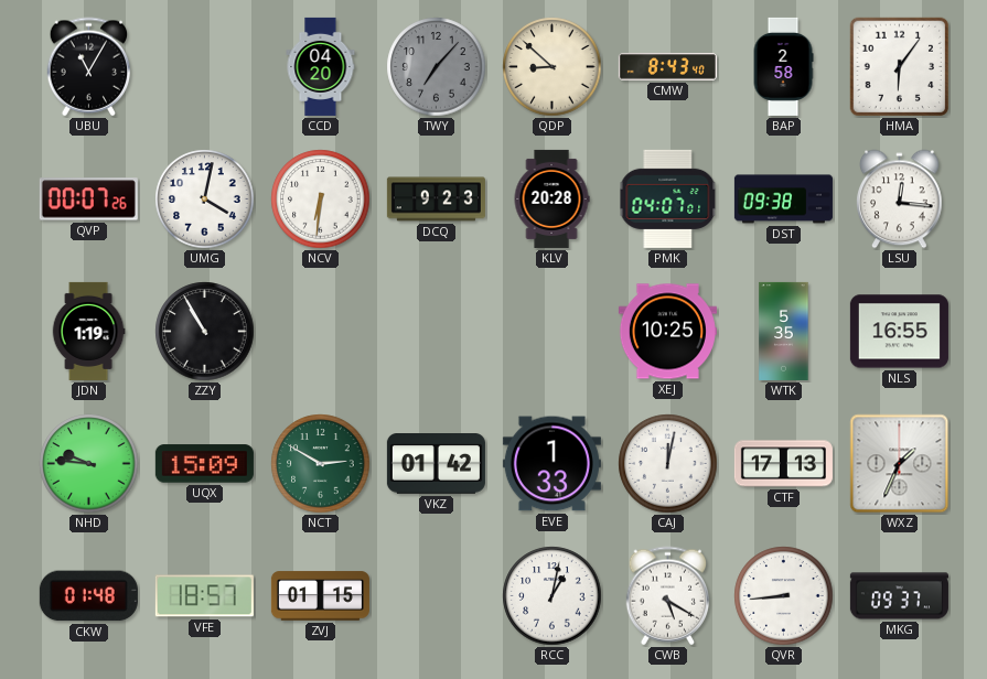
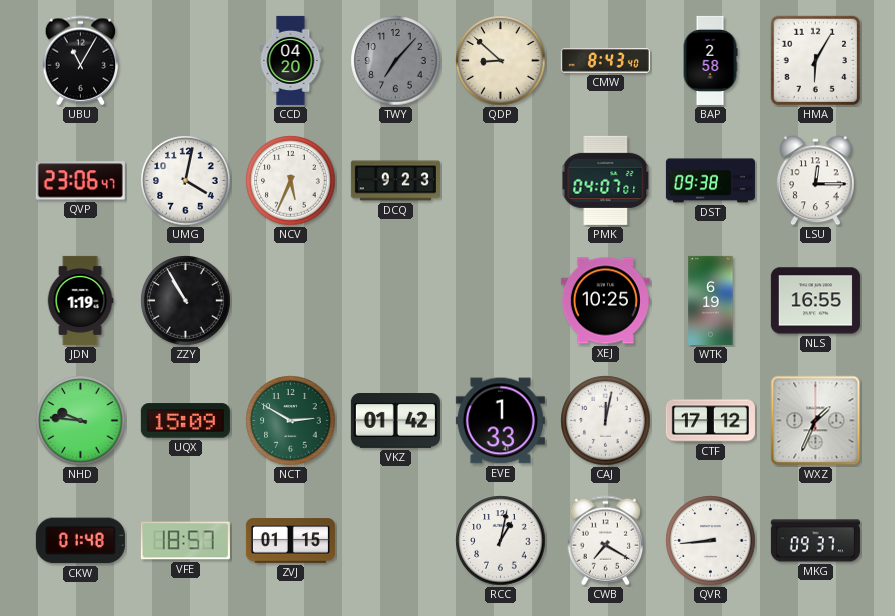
HMA: 6:06 -> 6:05
QVP: 00:07 -> 23:06
NCV: 6:31 -> 5:34
KLV: 20:28 -> none
LSU: 12:16 -> 12:15
WTK: 5:35 -> 6:19
CTF: 17:13 -> 17:12
CWB: 5:20 -> 7:20
